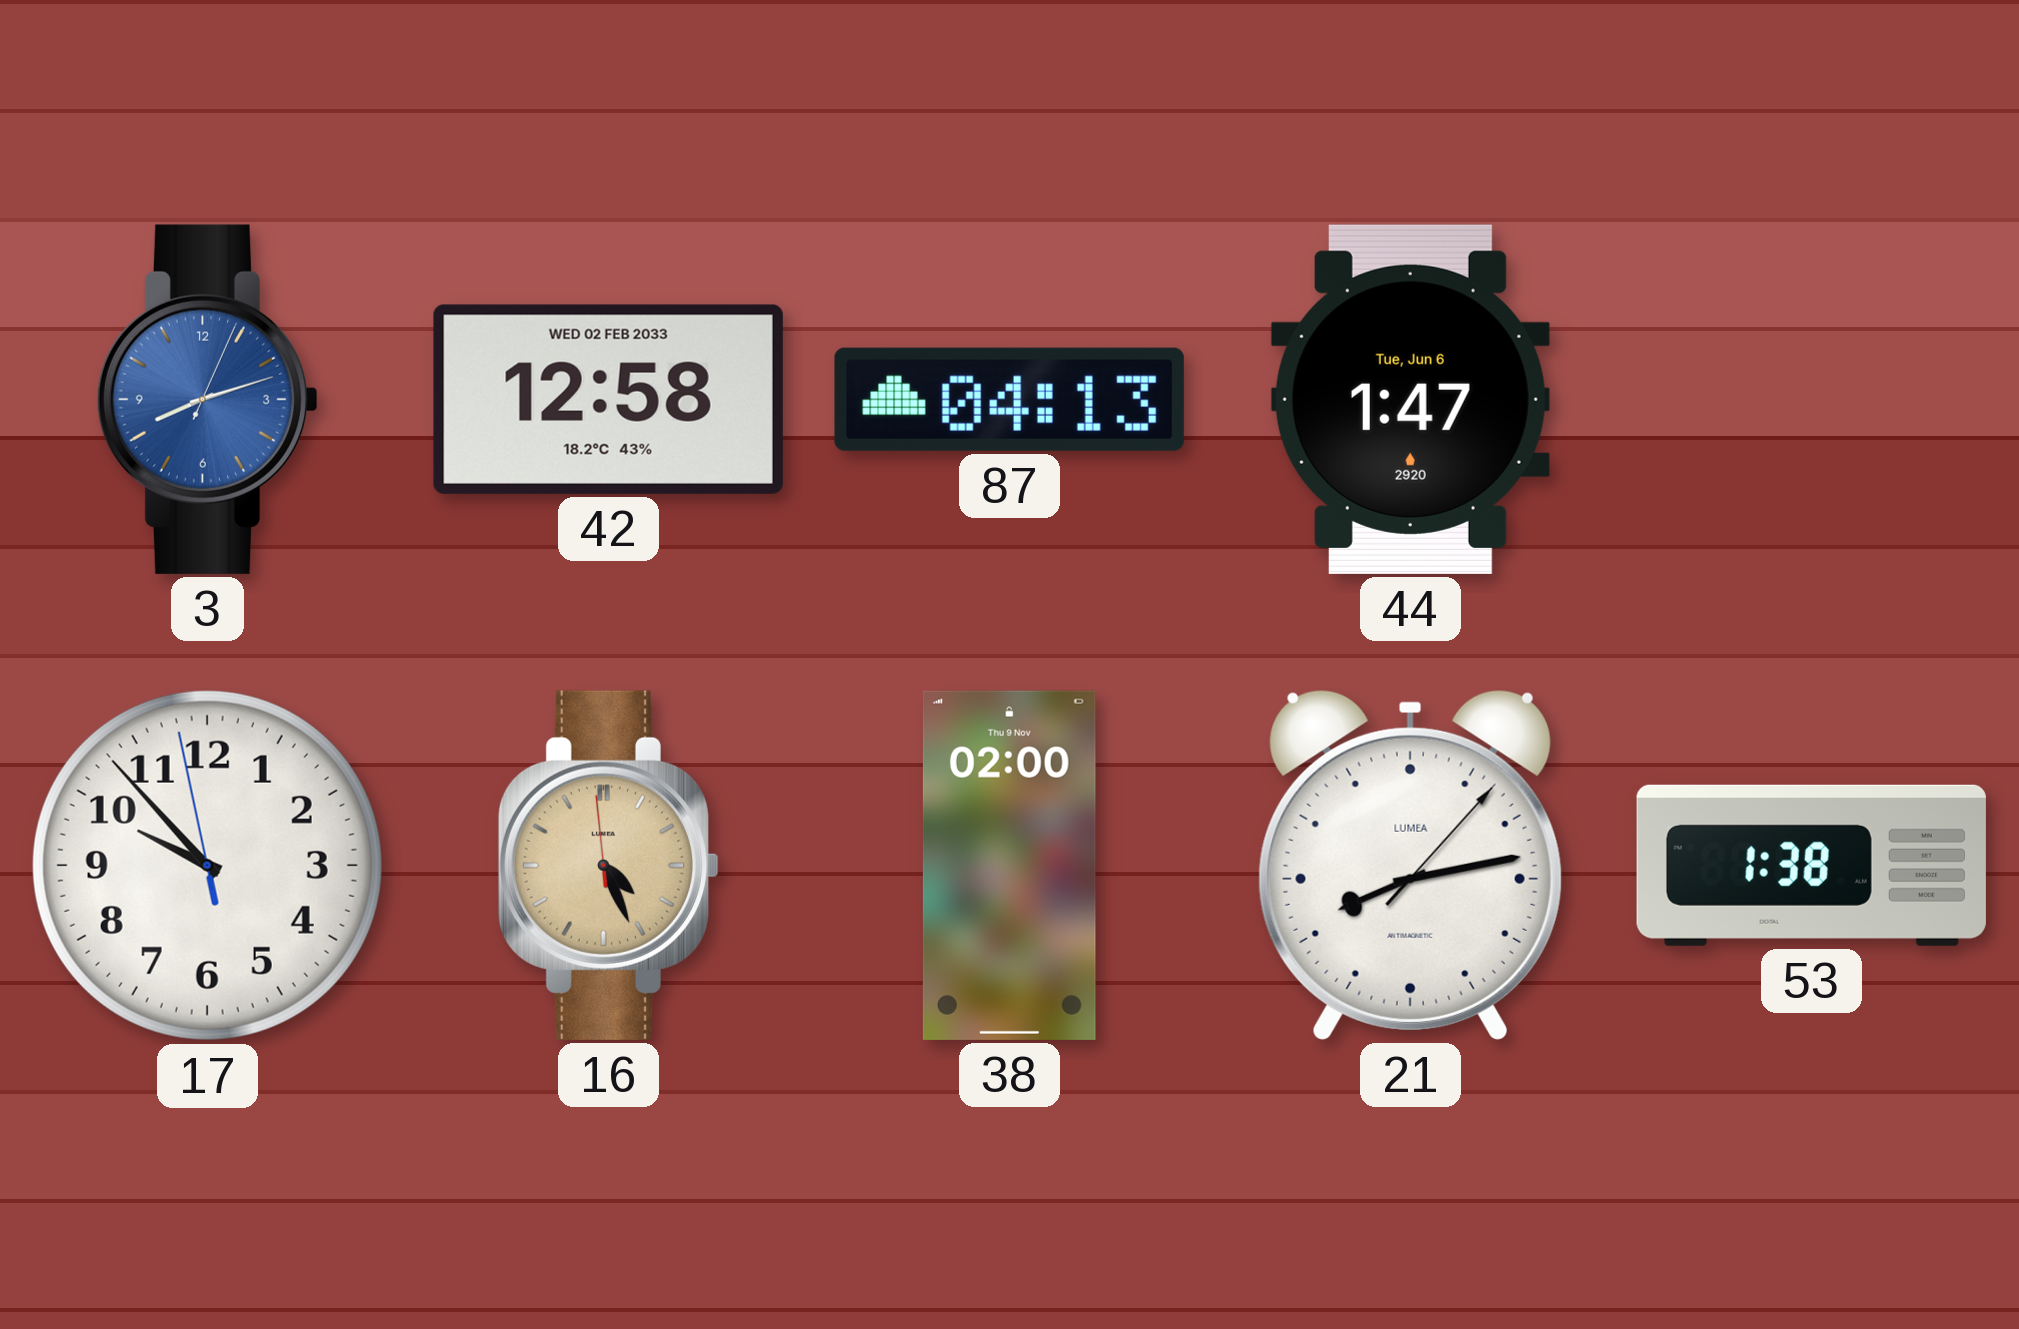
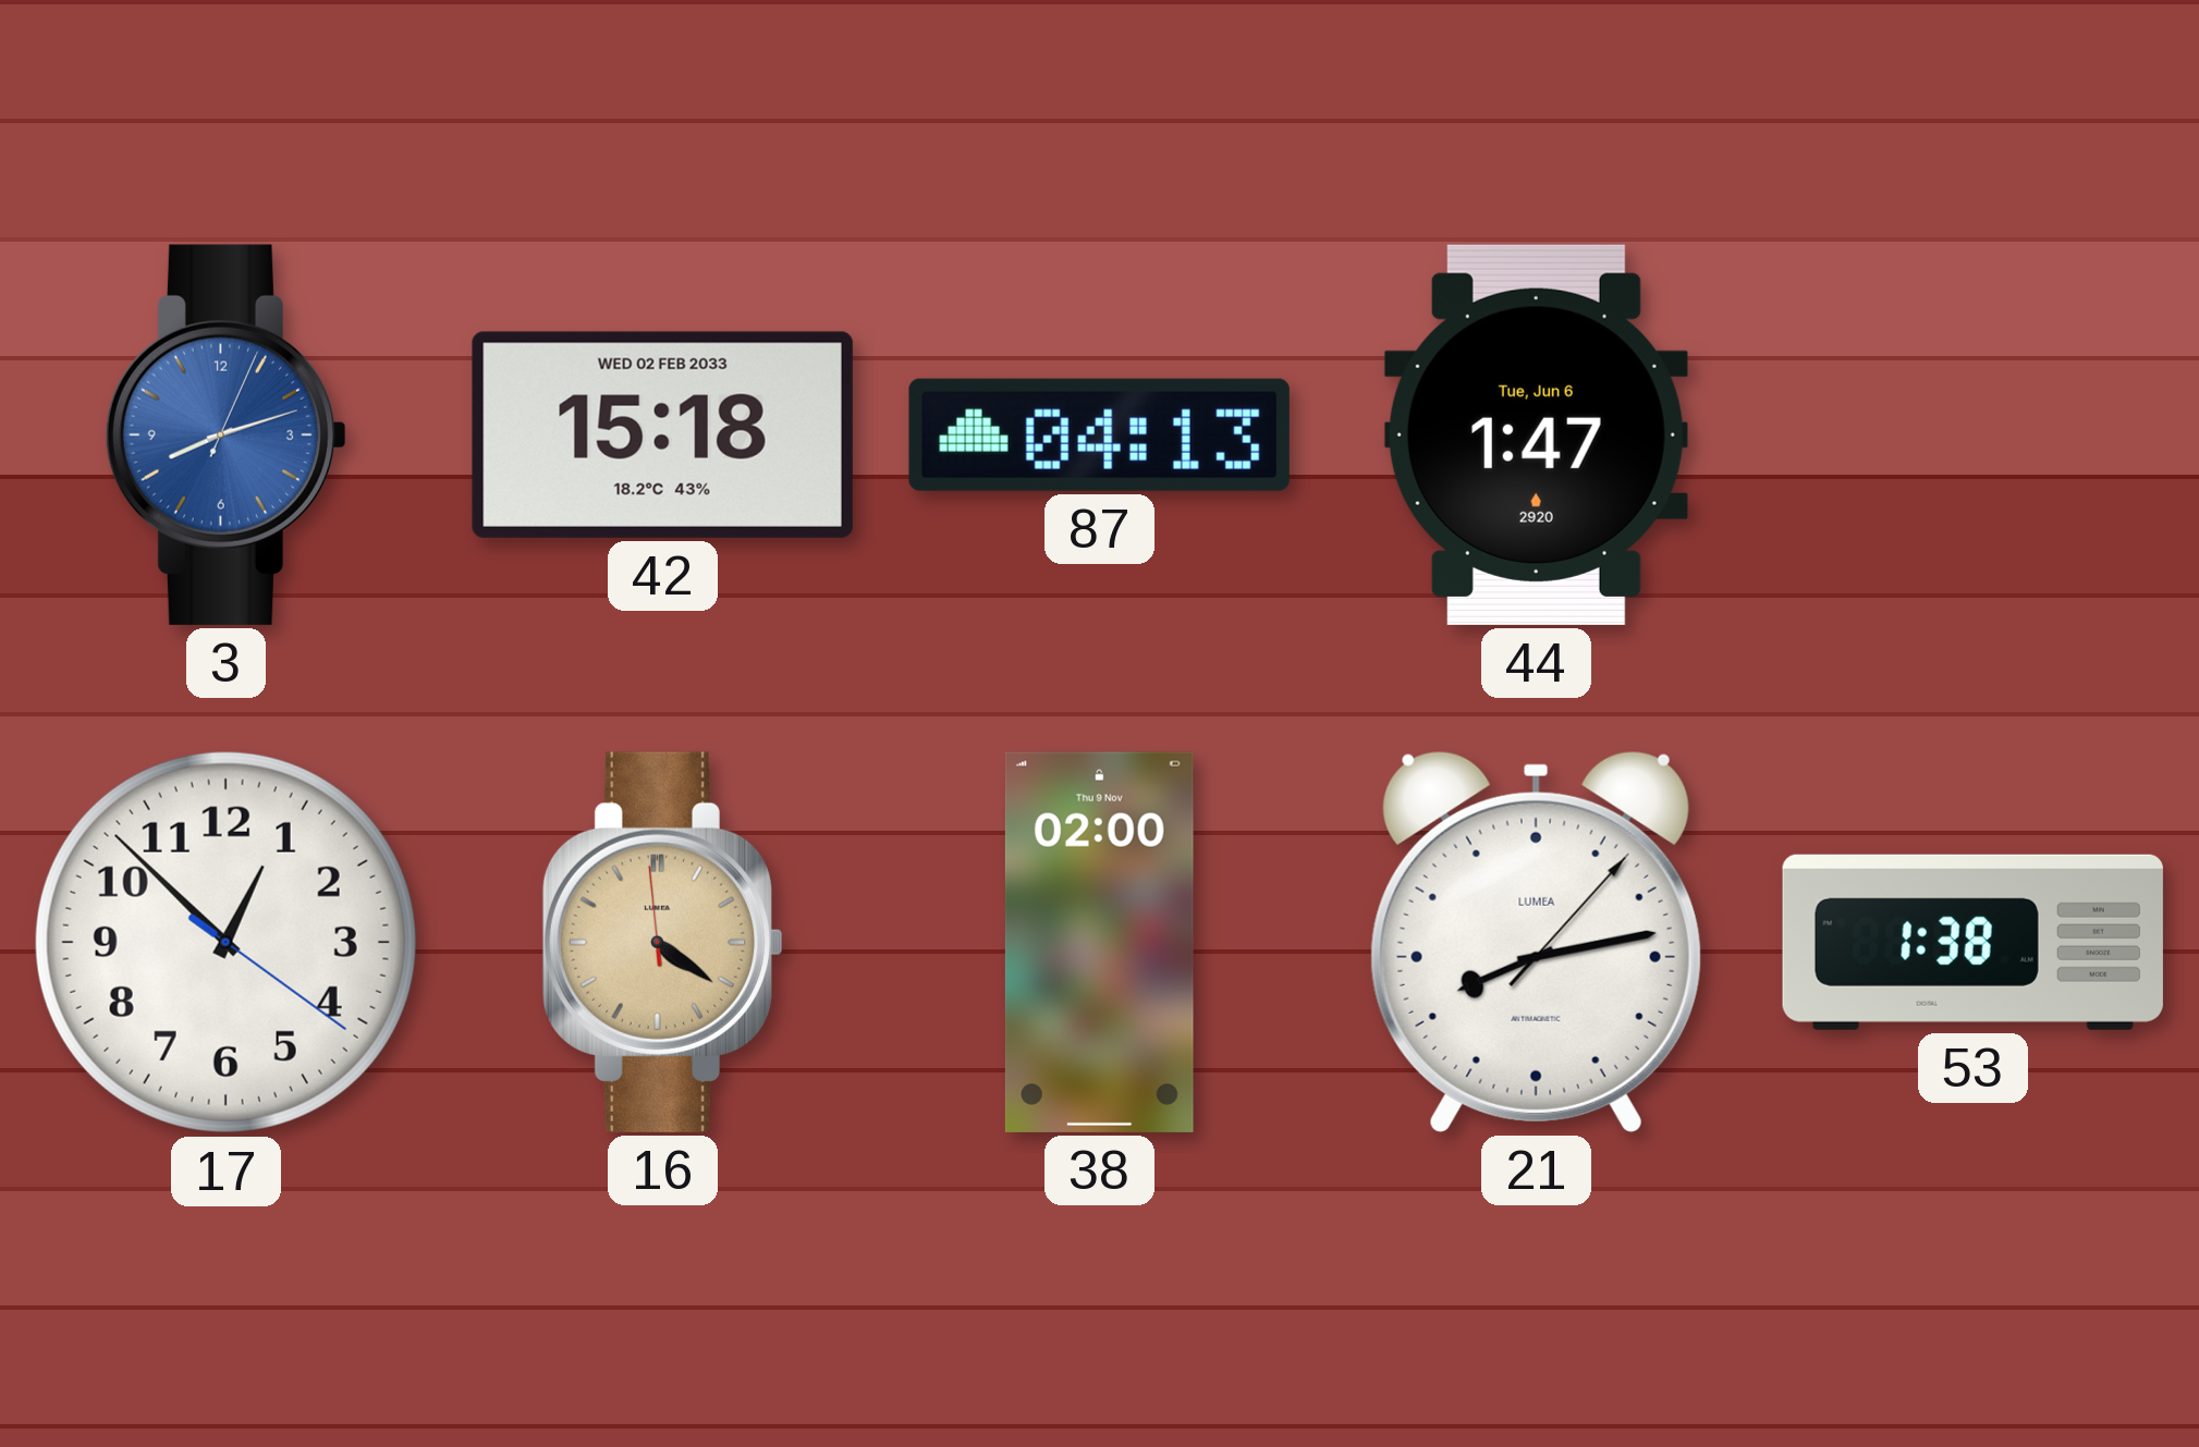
42: 12:58 -> 15:18
17: 9:52 -> 12:52
16: 4:25 -> 4:20
